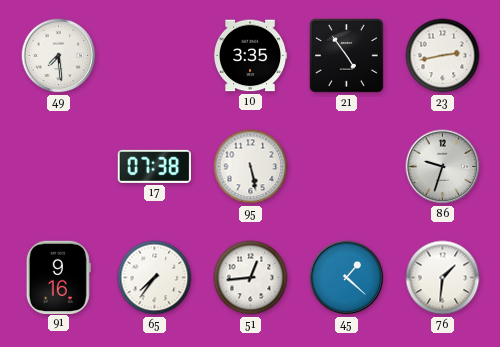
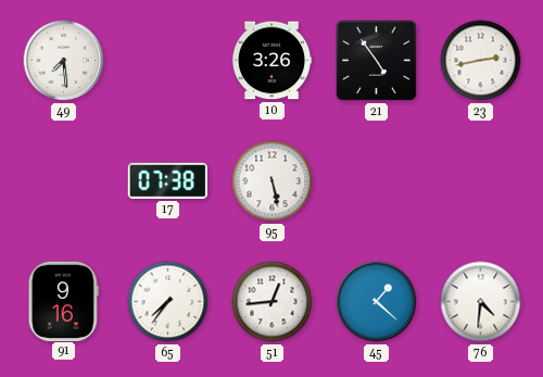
10: 3:35 -> 3:26
86: 9:33 -> none
76: 1:31 -> 4:31
